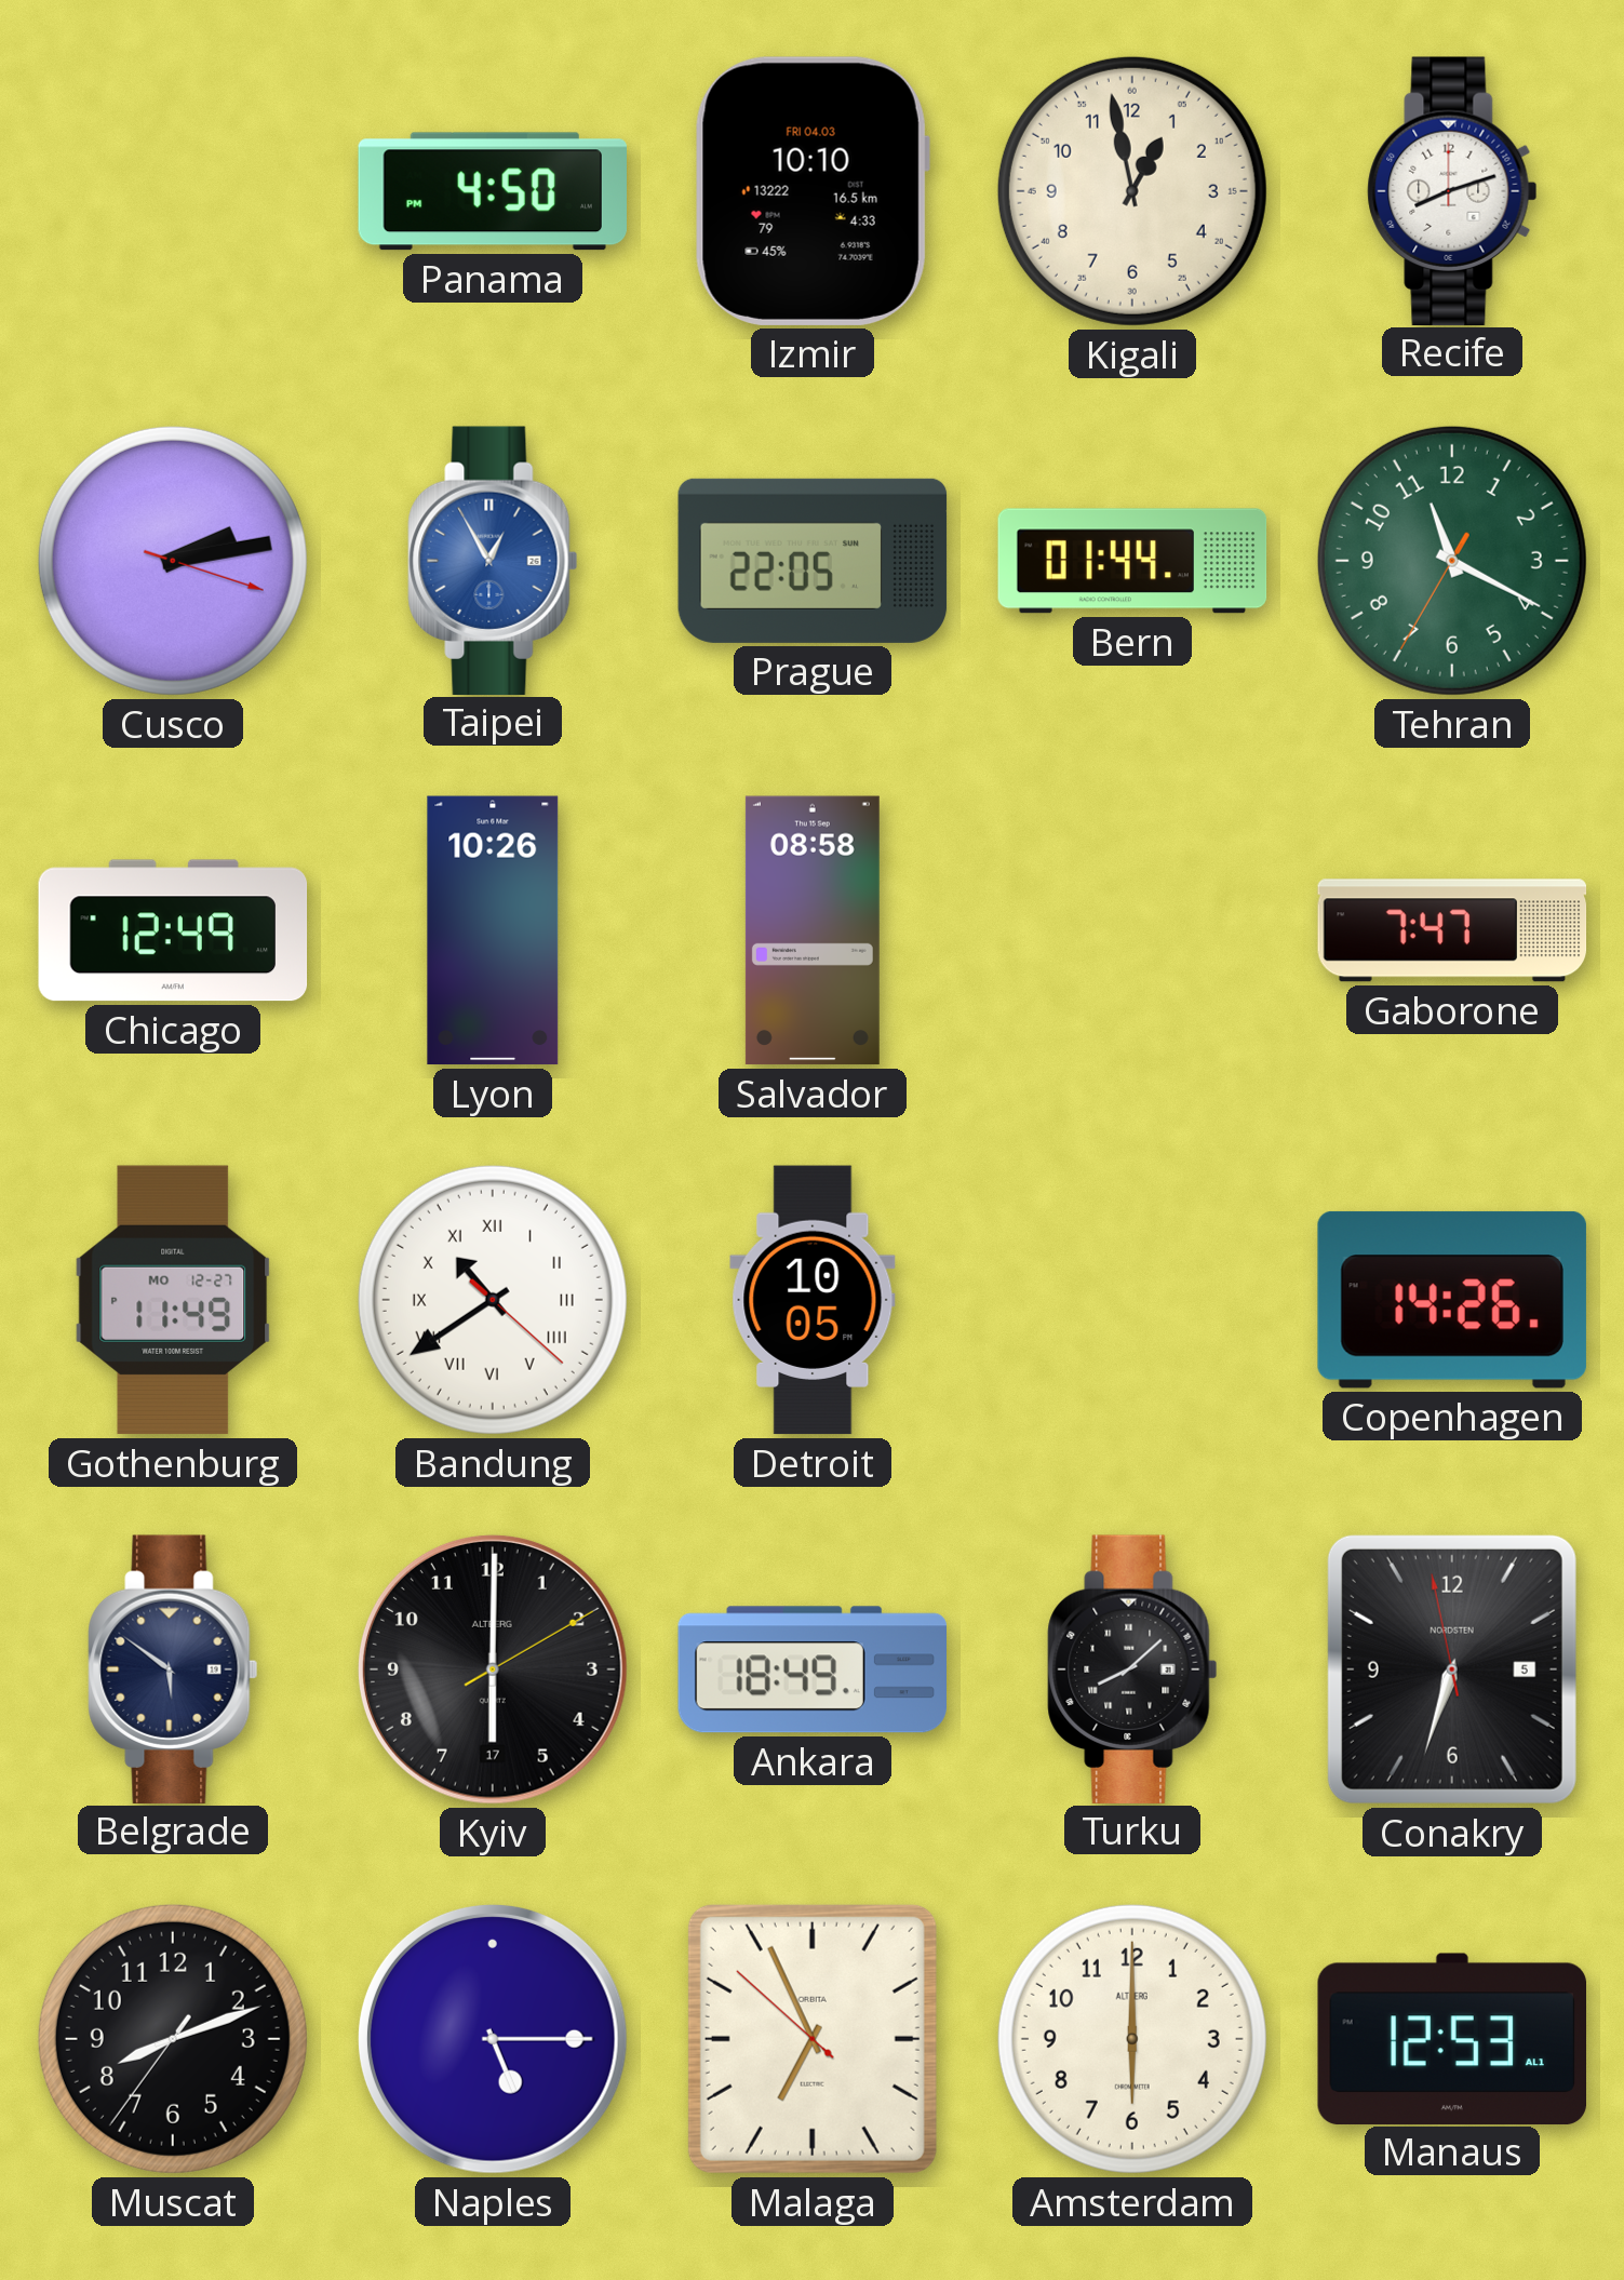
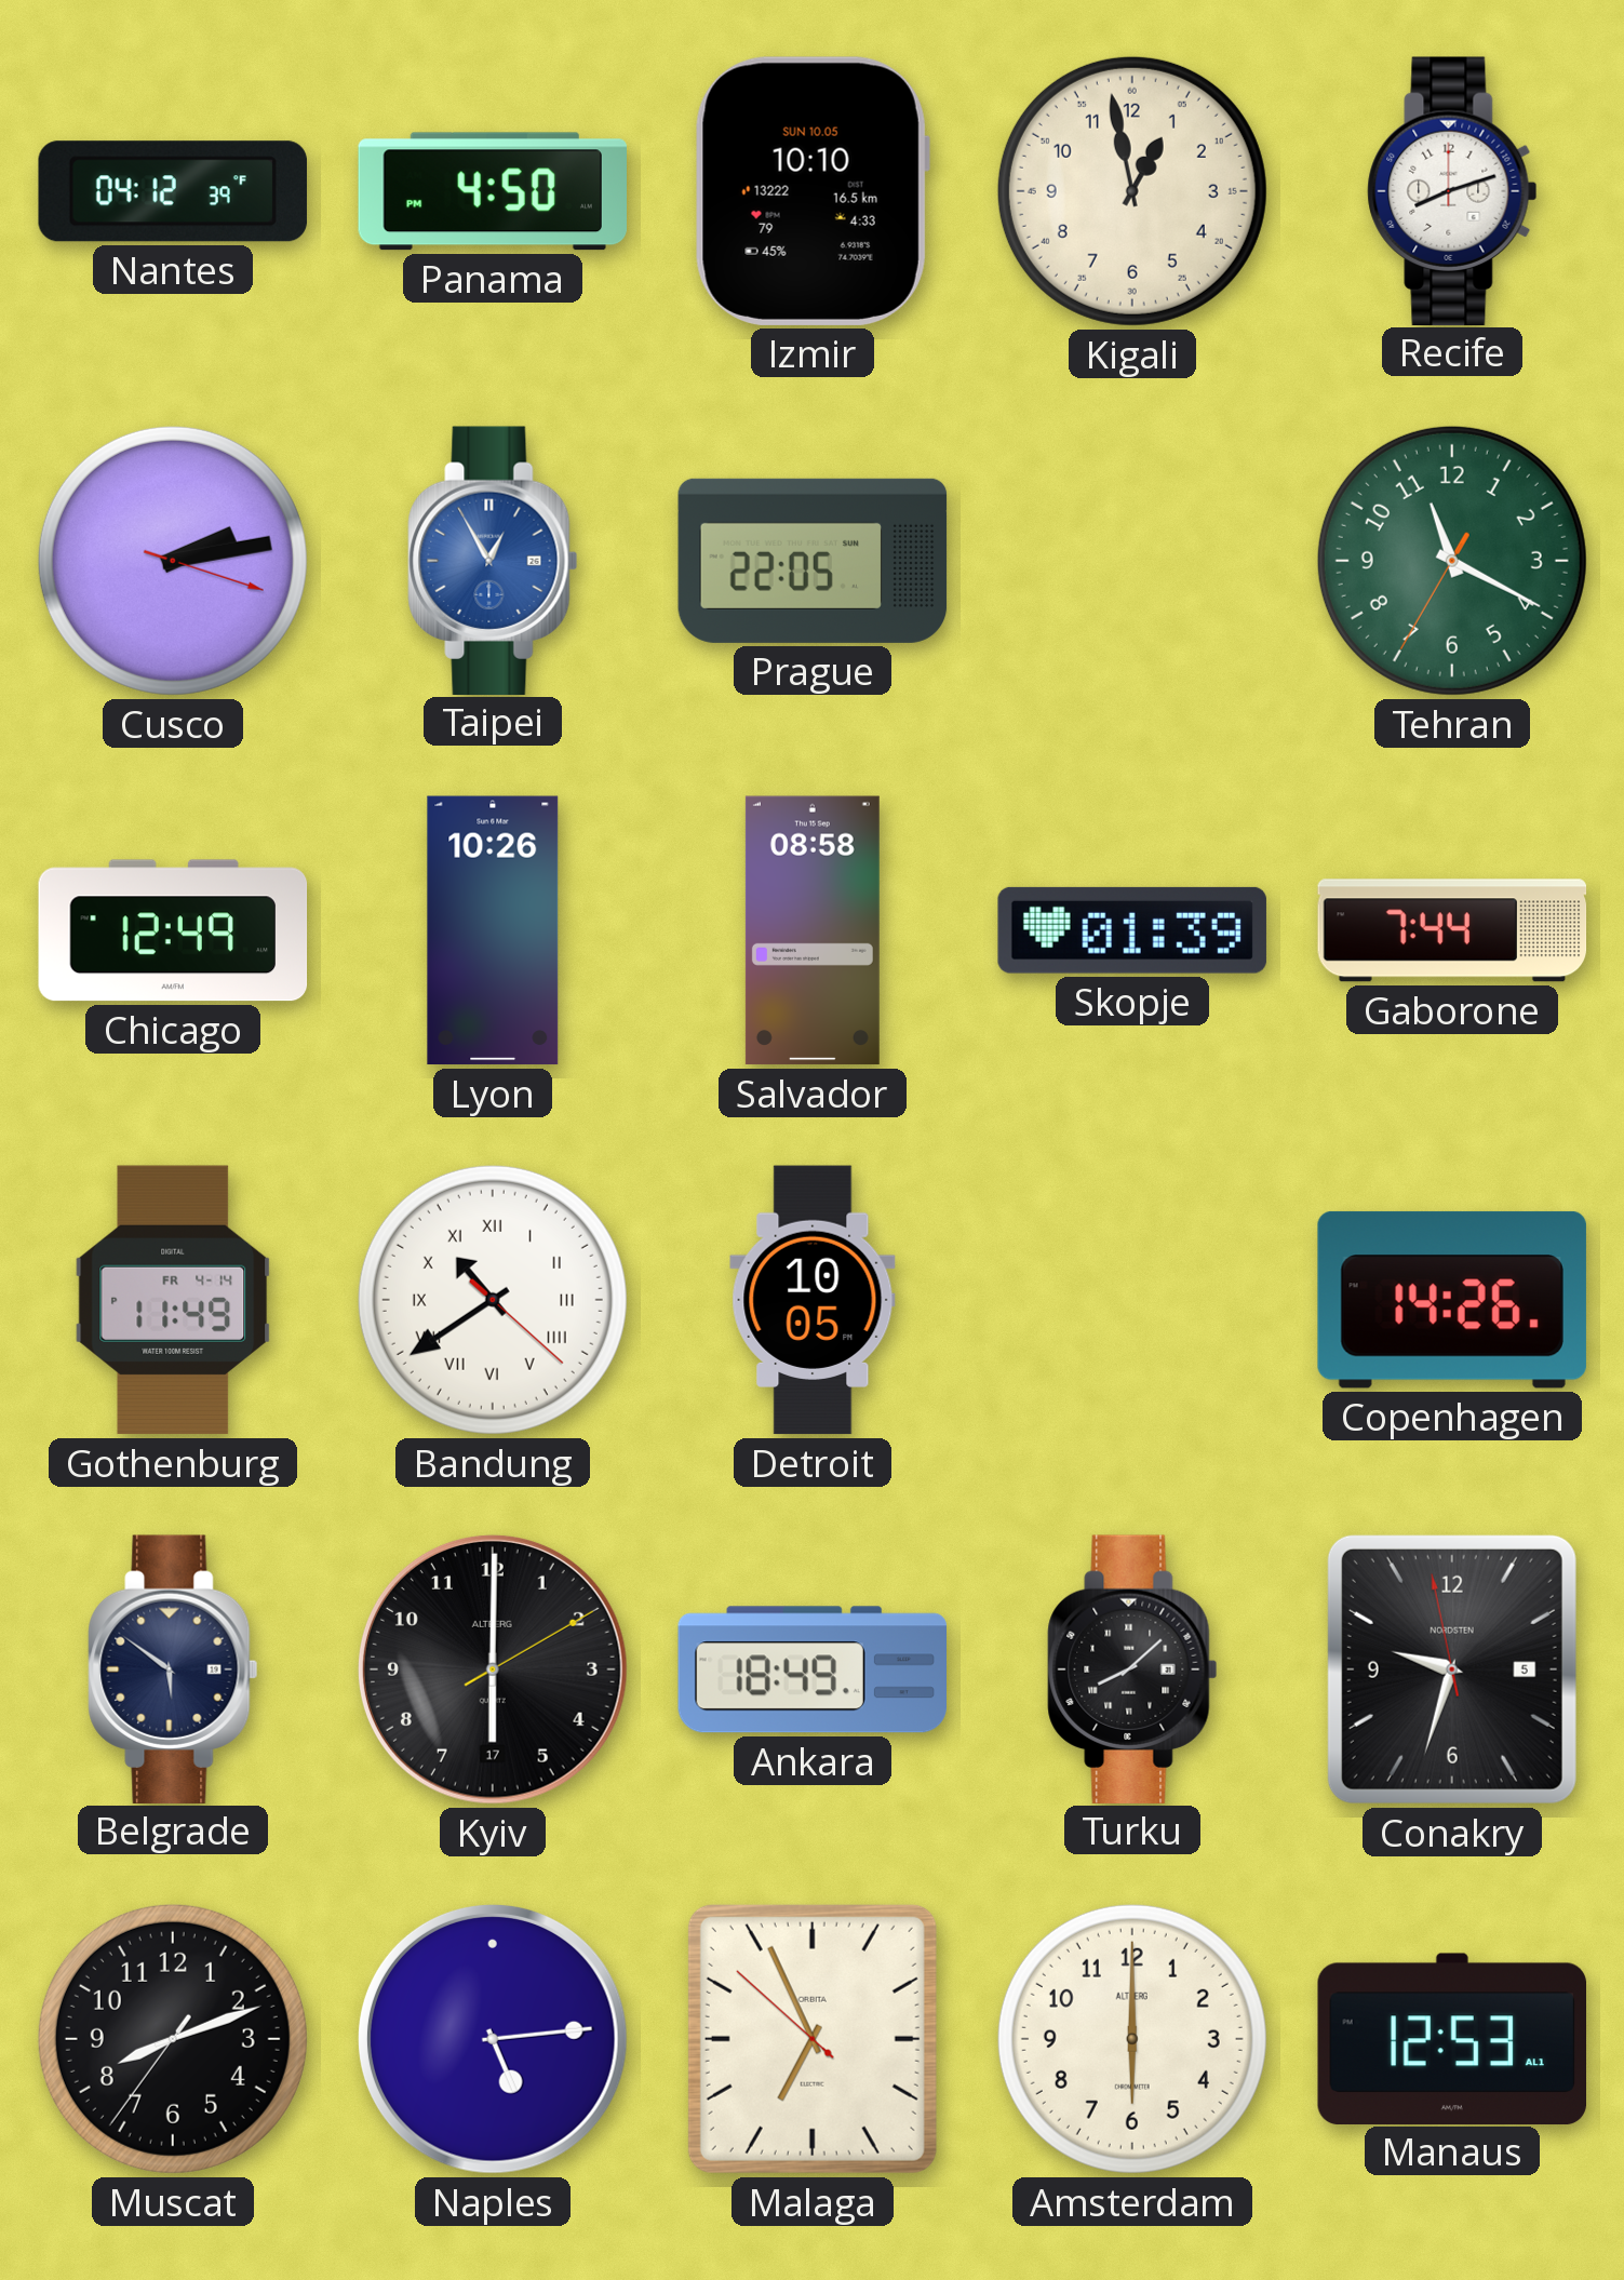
Nantes: none -> 04:12
Izmir date: FRI 04.03 -> SUN 10.05
Bern: 01:44 -> none
Skopje: none -> 01:39
Gaborone: 7:47 -> 7:44
Gothenburg date: MO 12-27 -> FR 4-14
Conakry: 6:32 -> 9:32
Naples: 5:15 -> 5:14
